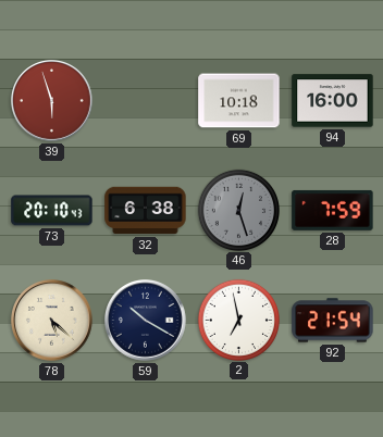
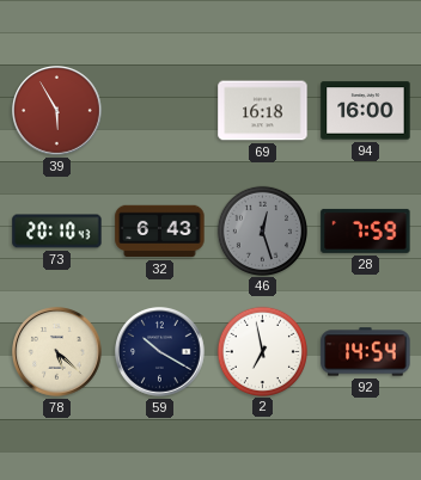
39: 5:57 -> 5:55
69: 10:18 -> 16:18
32: 6:38 -> 6:43
92: 21:54 -> 14:54
